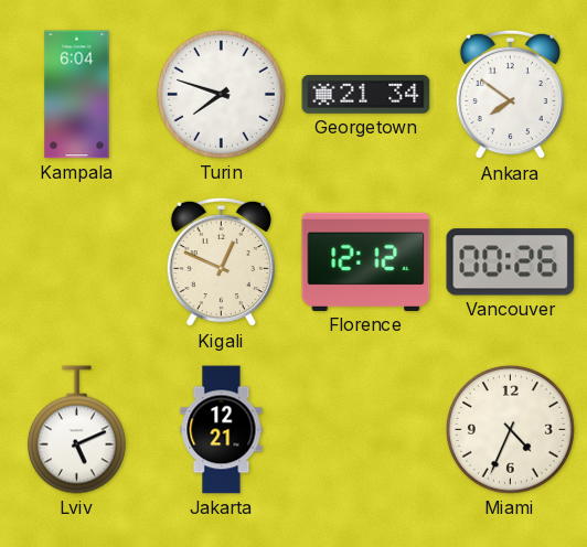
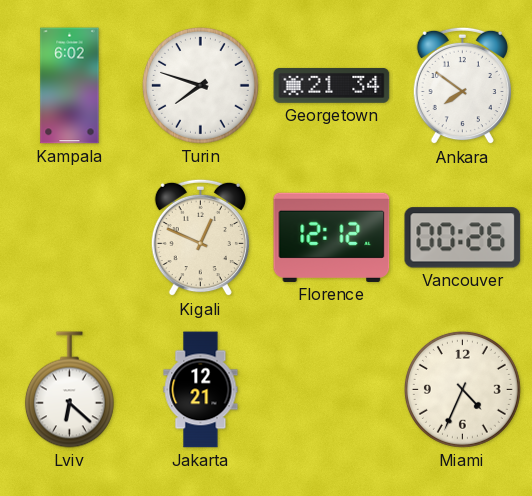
Kampala: 6:04 -> 6:02
Lviv: 5:11 -> 6:22
